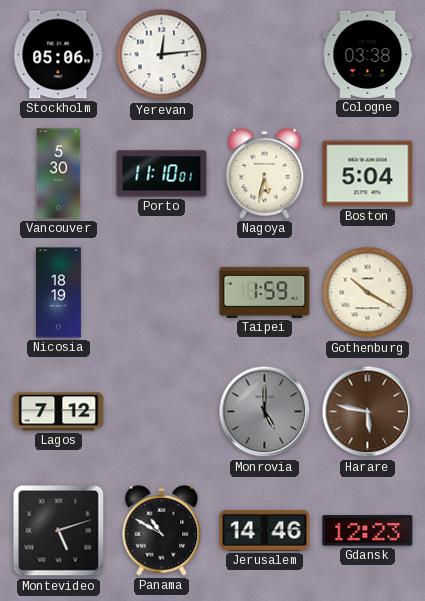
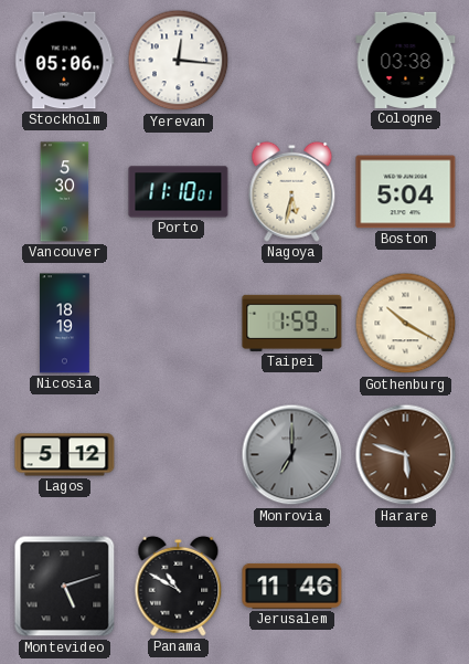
Yerevan: 12:14 -> 12:16
Lagos: 7:12 -> 5:12
Monrovia: 5:00 -> 7:00
Harare: 5:47 -> 5:48
Jerusalem: 14:46 -> 11:46
Gdansk: 12:23 -> none
